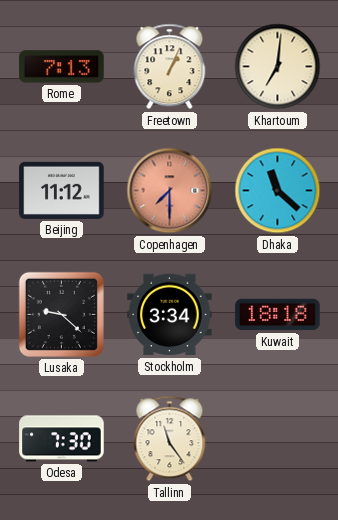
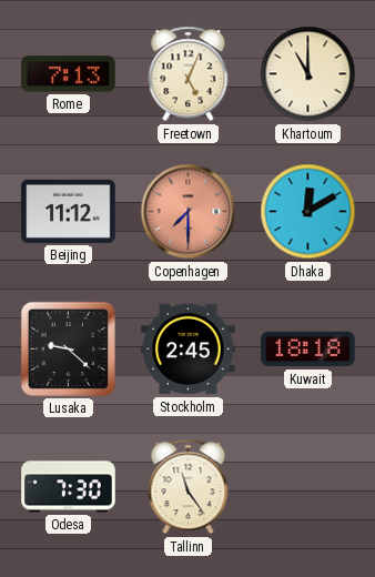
Freetown: 1:04 -> 5:04
Khartoum: 7:01 -> 11:00
Dhaka: 11:22 -> 12:10
Stockholm: 3:34 -> 2:45
